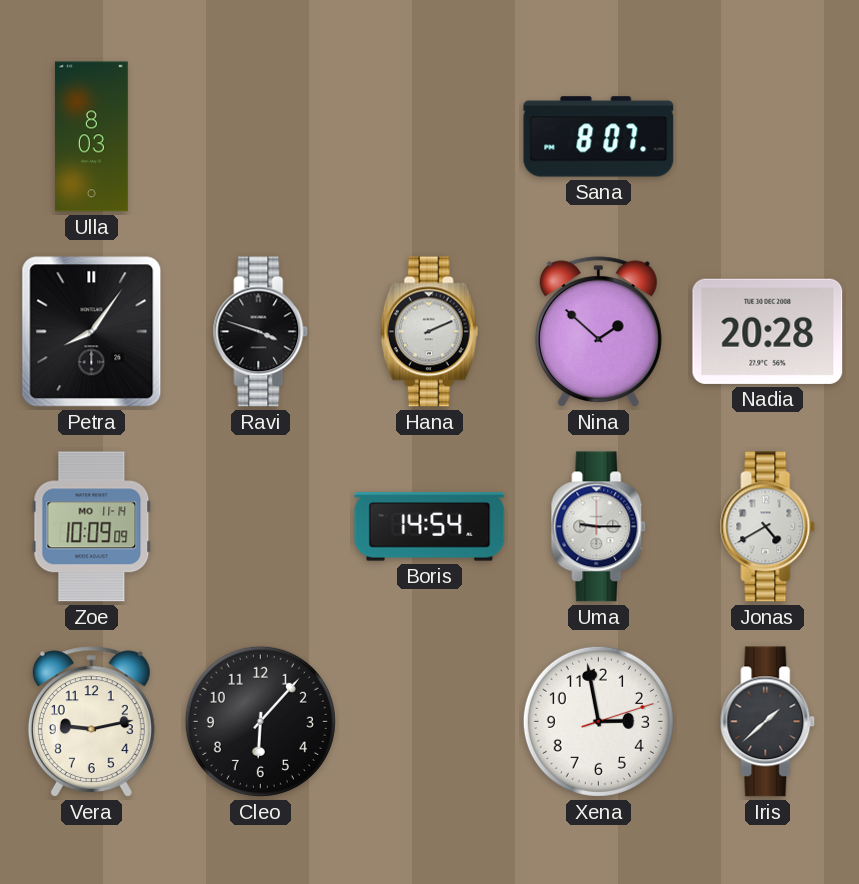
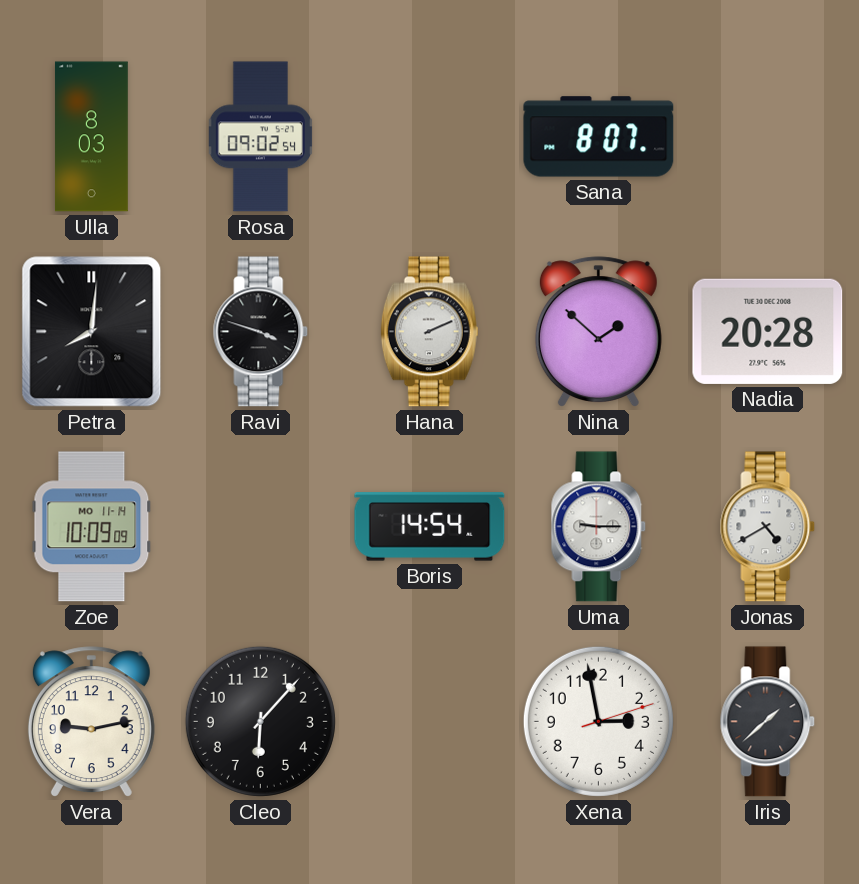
Rosa: none -> 09:02
Petra: 8:06 -> 8:01
